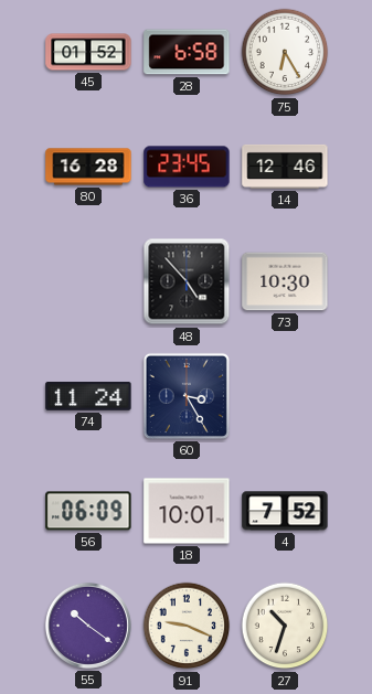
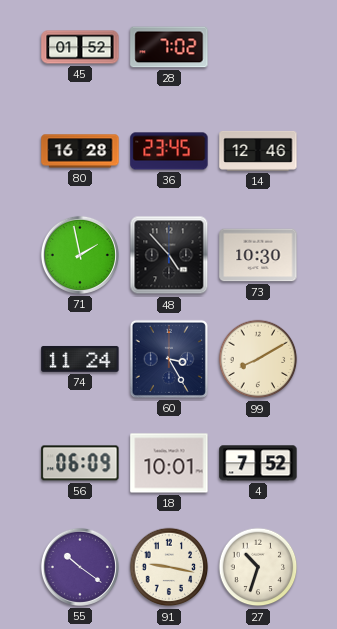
28: 6:58 -> 7:02
75: 6:25 -> none
71: none -> 1:58
99: none -> 8:10
91: 9:19 -> 9:17
